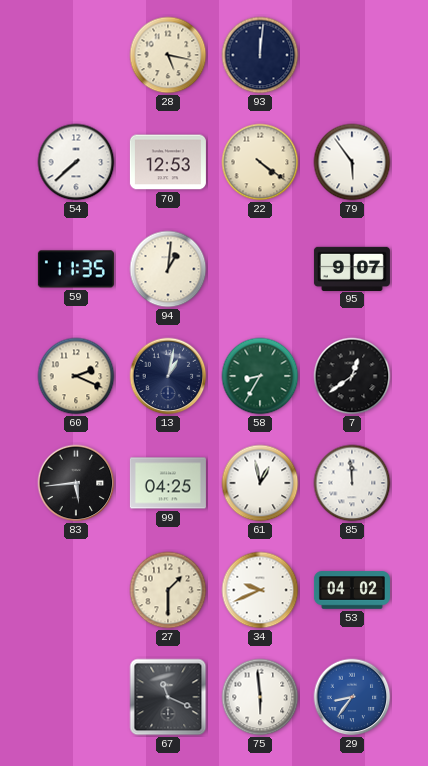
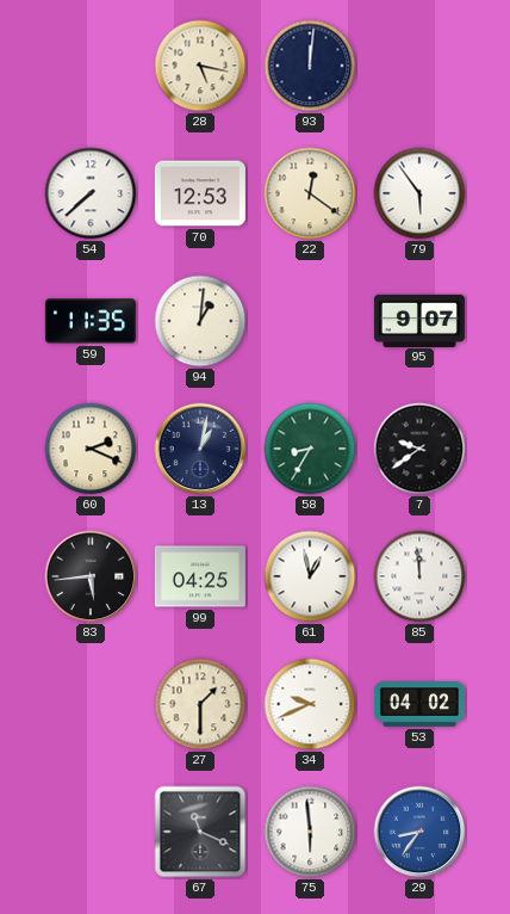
22: 4:21 -> 12:21
7: 12:39 -> 9:39
